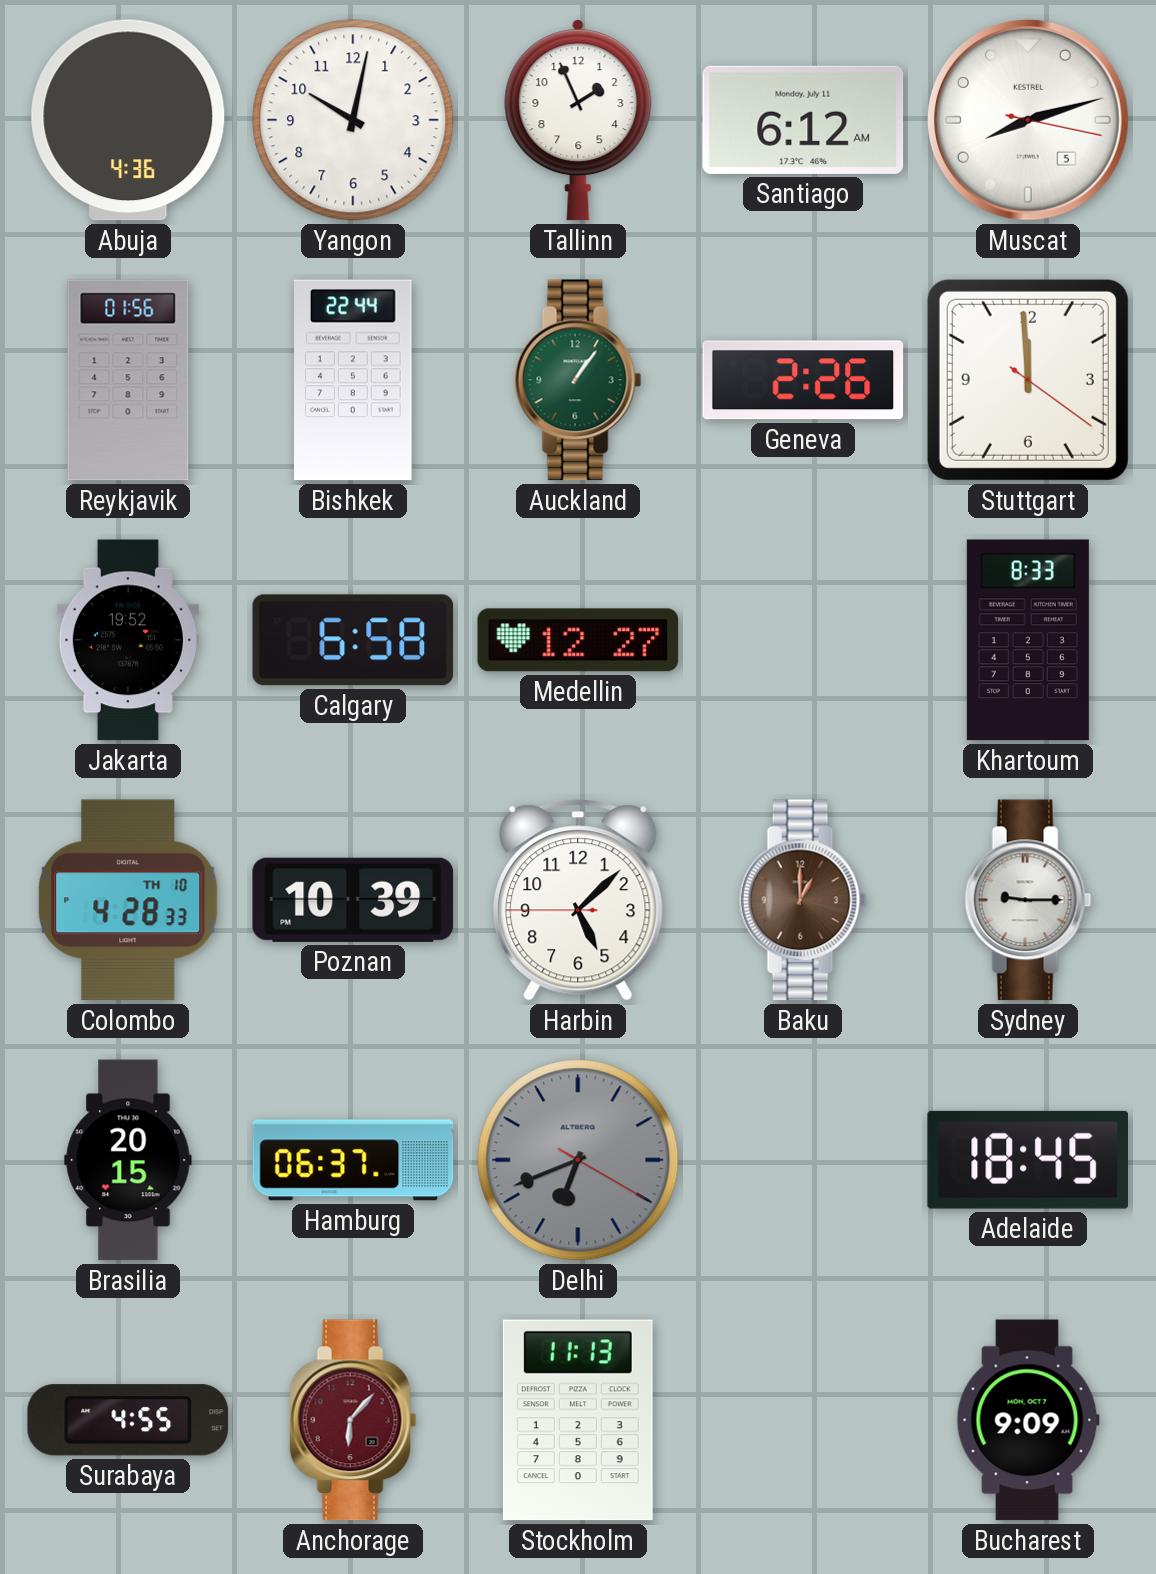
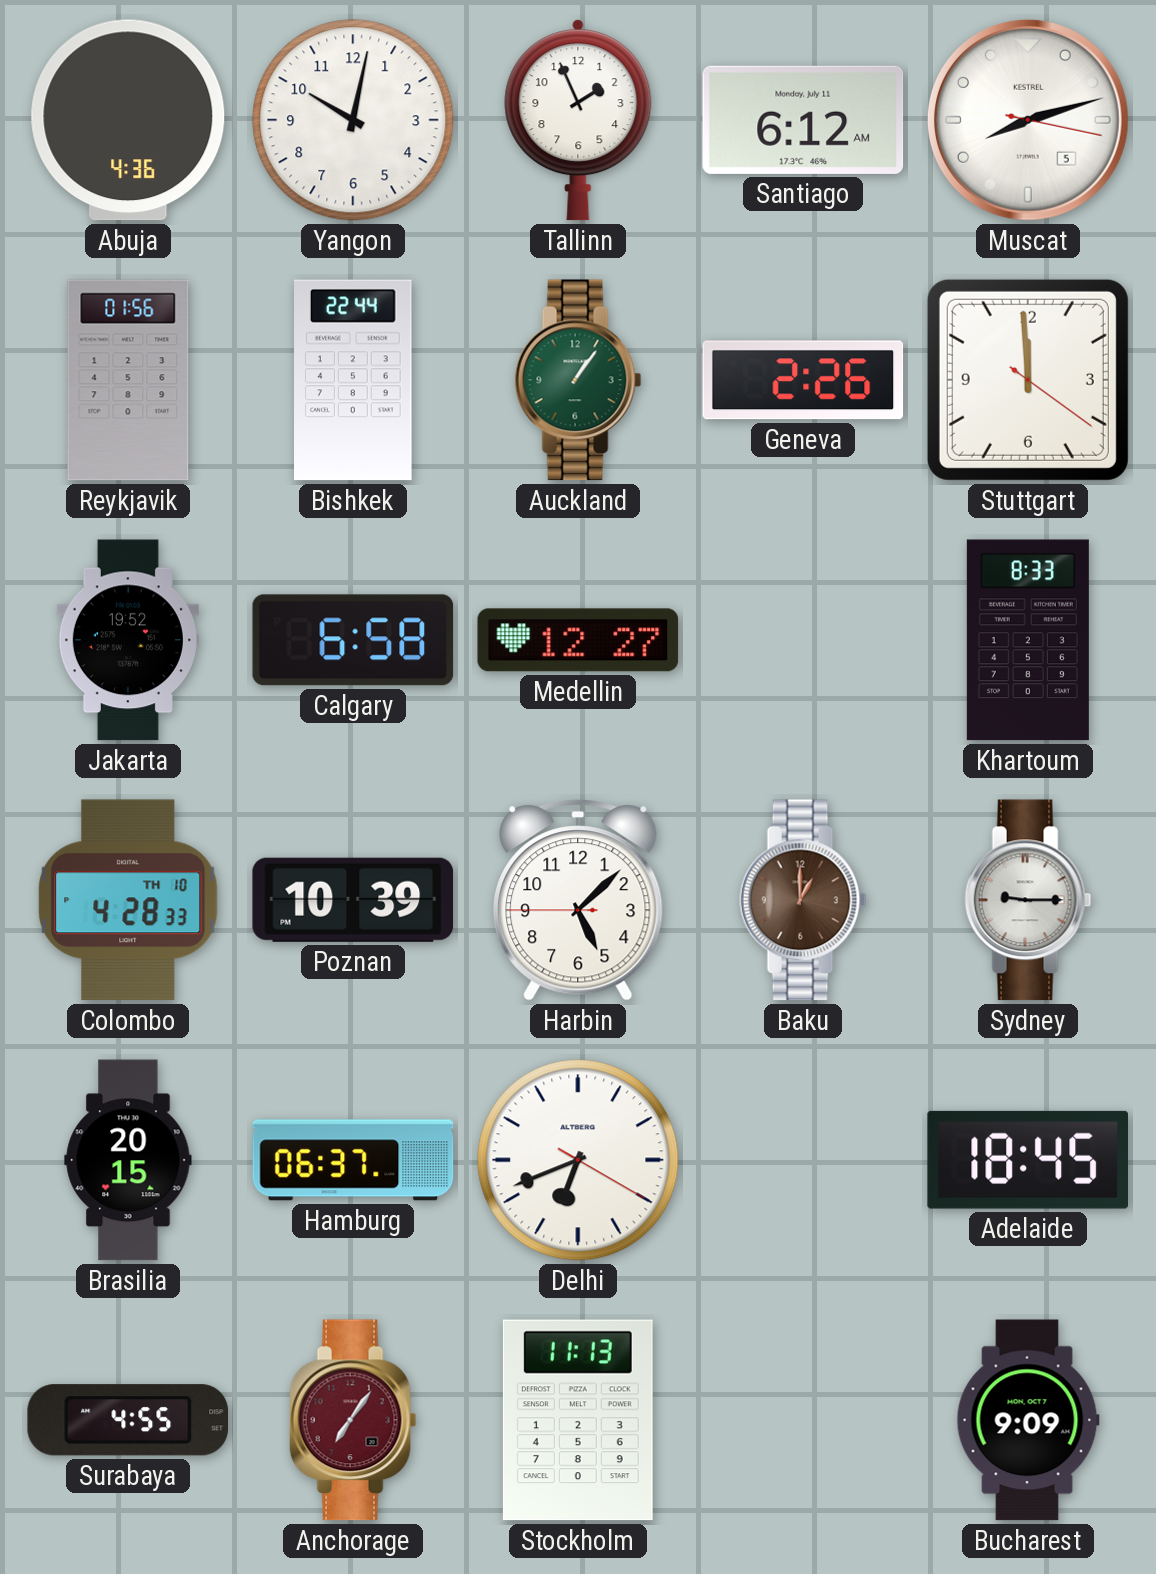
Delhi dial: grey -> white
Anchorage: 6:07 -> 7:06
